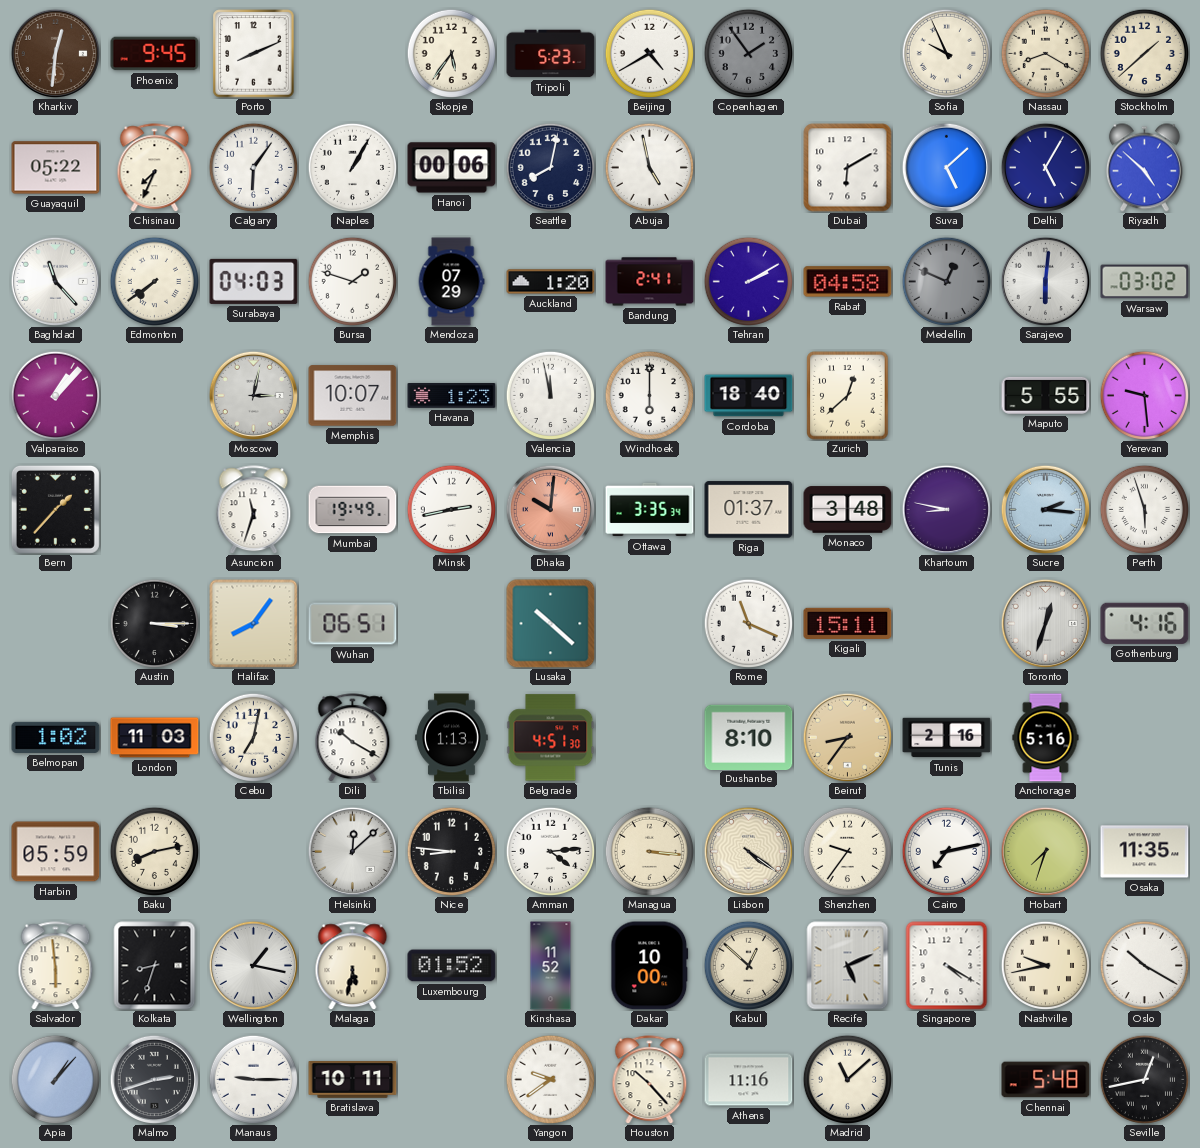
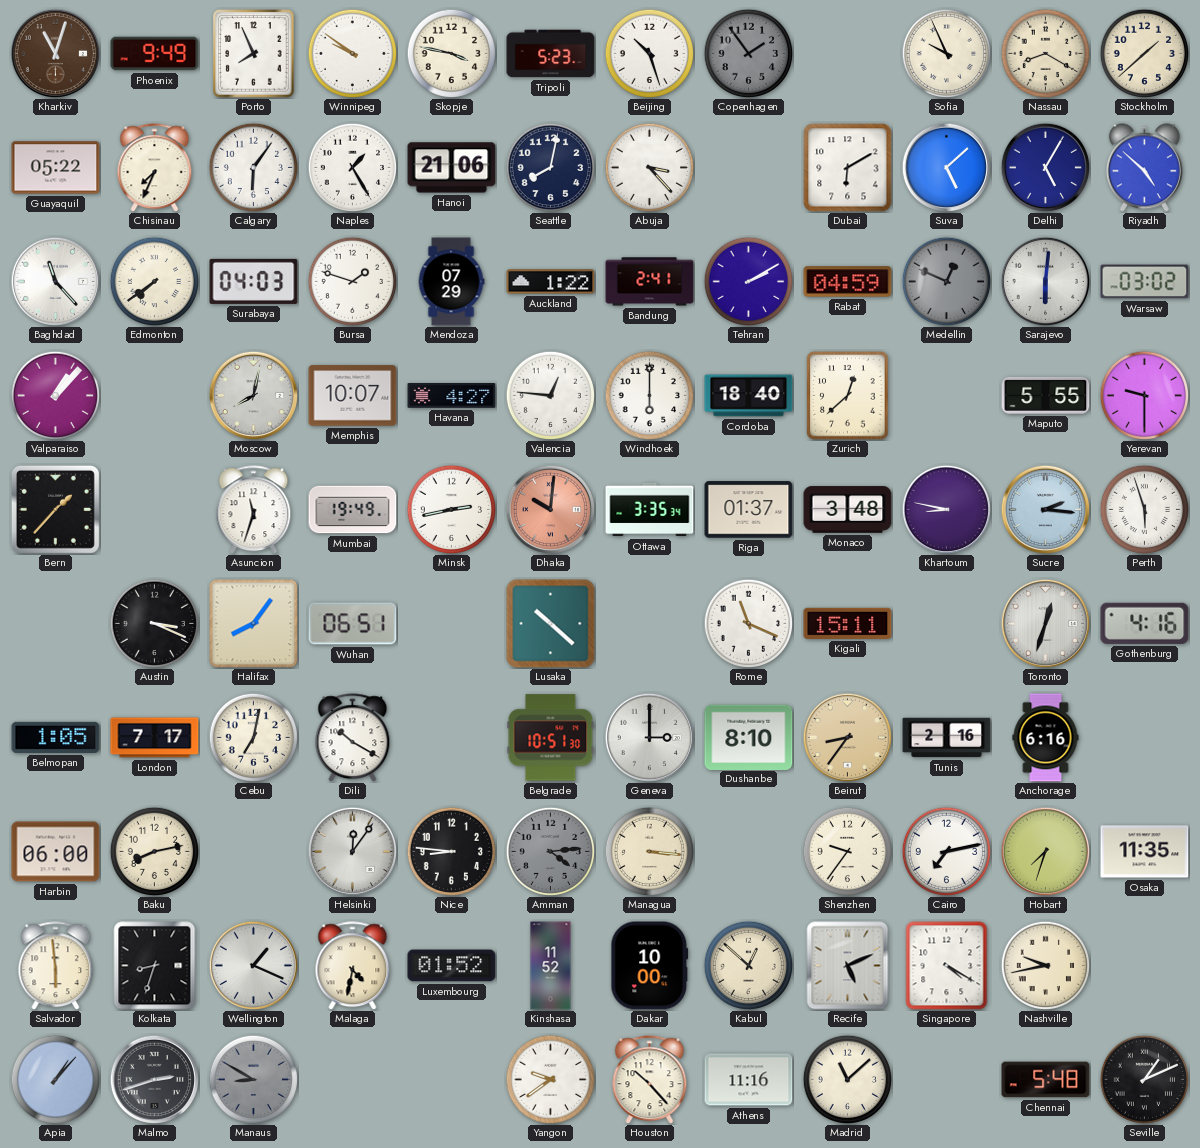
Kharkiv: 12:31 -> 11:03
Phoenix: 9:45 -> 9:49
Porto: 8:11 -> 7:56
Winnipeg: none -> 9:51
Skopje: 5:36 -> 3:47
Beijing: 4:40 -> 10:27
Naples: 1:05 -> 1:25
Hanoi: 00:06 -> 21:06
Abuja: 4:58 -> 3:23
Auckland: 1:20 -> 1:22
Rabat: 04:58 -> 04:59
Moscow: 3:02 -> 8:02
Havana: 1:23 -> 4:27
Valencia: 11:58 -> 12:46
Yerevan: 9:29 -> 9:30
Austin: 3:15 -> 3:19
Belmopan: 1:02 -> 1:05
London: 11:03 -> 7:17
Tbilisi: 1:13 -> none
Belgrade: 4:51 -> 10:51
Geneva: none -> 3:00
Anchorage: 5:16 -> 6:16
Harbin: 05:59 -> 06:00
Helsinki: 12:08 -> 12:06
Amman dial: white -> grey
Lisbon: 4:21 -> none
Wellington: 1:17 -> 1:19
Malaga: 5:32 -> 4:32
Oslo: 10:20 -> none
Manaus: 9:15 -> 8:50
Manaus dial: white -> grey
Bratislava: 10:11 -> none
Seville: 12:43 -> 1:11
